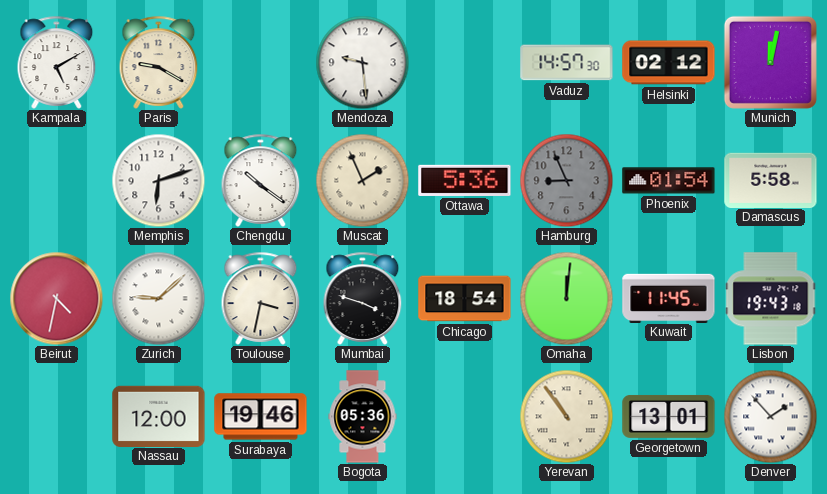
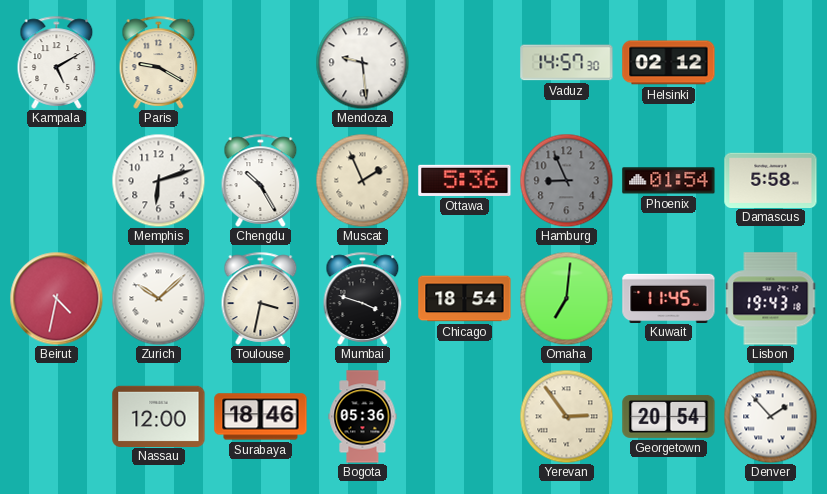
Munich: 12:02 -> none
Chengdu: 10:21 -> 10:25
Zurich: 9:08 -> 10:08
Omaha: 12:01 -> 7:01
Surabaya: 19:46 -> 18:46
Yerevan: 10:54 -> 2:54
Georgetown: 13:01 -> 20:54
